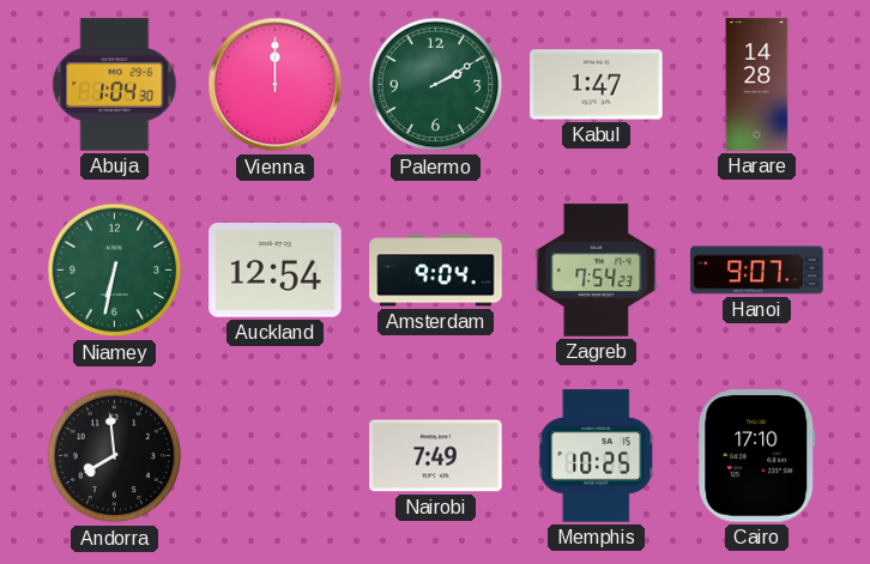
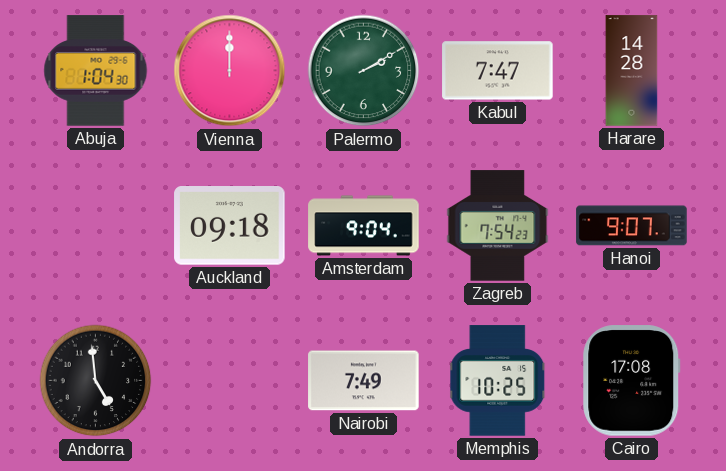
Kabul: 1:47 -> 7:47
Niamey: 6:32 -> none
Auckland: 12:54 -> 09:18
Andorra: 7:59 -> 4:59
Cairo: 17:10 -> 17:08
